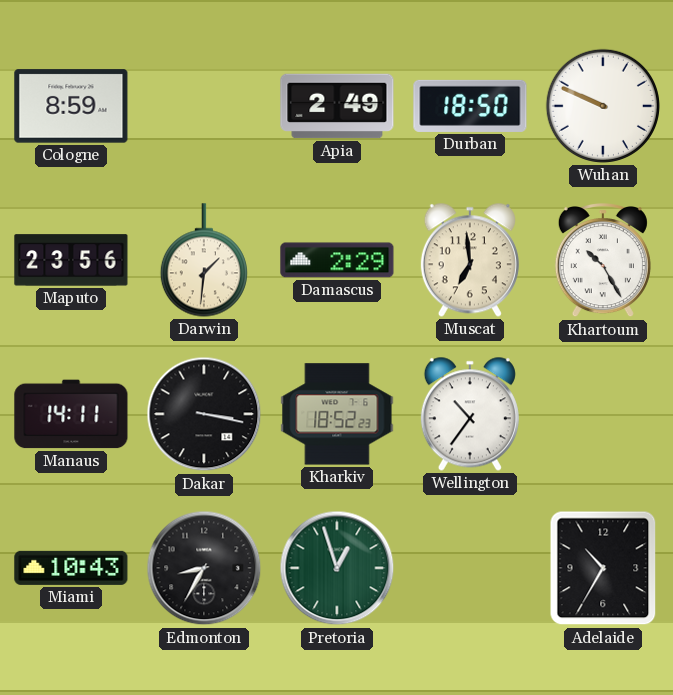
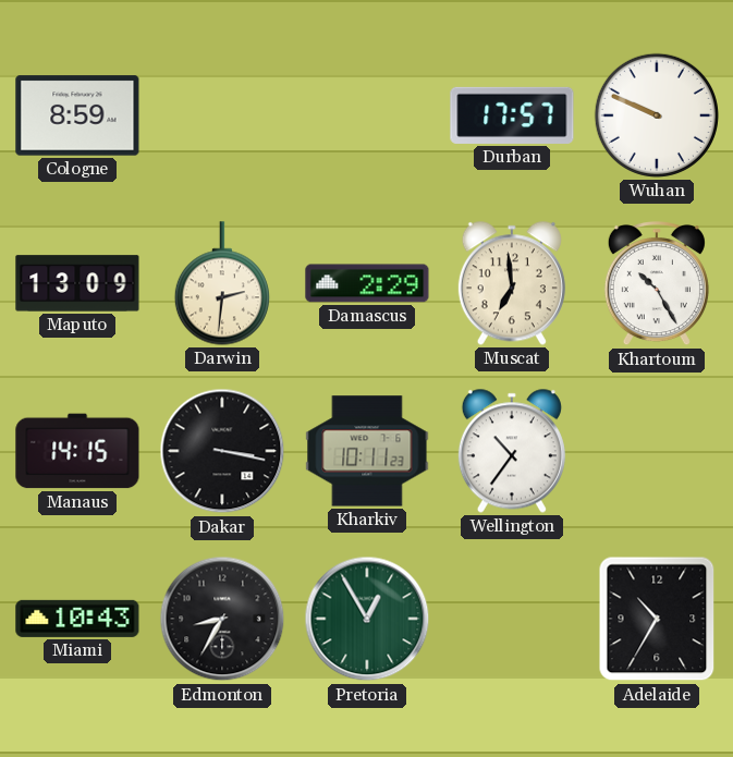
Apia: 2:49 -> none
Durban: 18:50 -> 17:57
Maputo: 23:56 -> 13:09
Darwin: 1:31 -> 2:31
Manaus: 14:11 -> 14:15
Kharkiv: 18:52 -> 10:11
Pretoria: 12:57 -> 12:55
